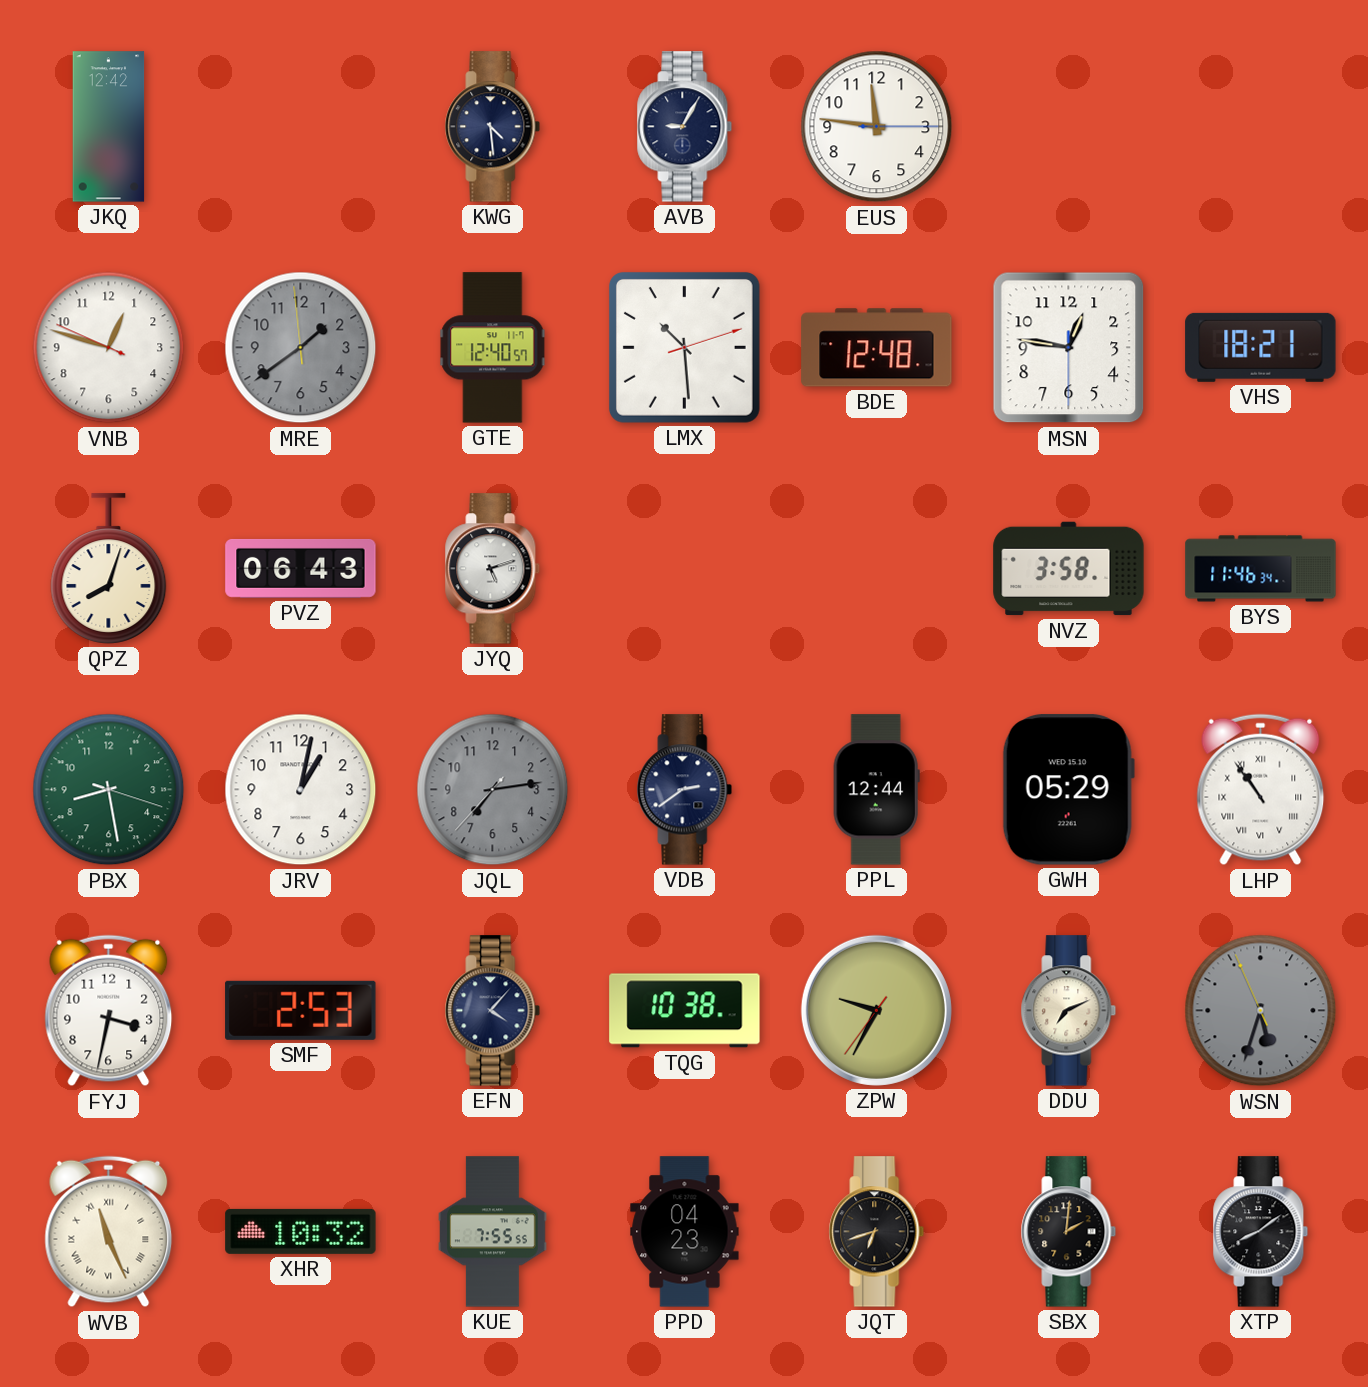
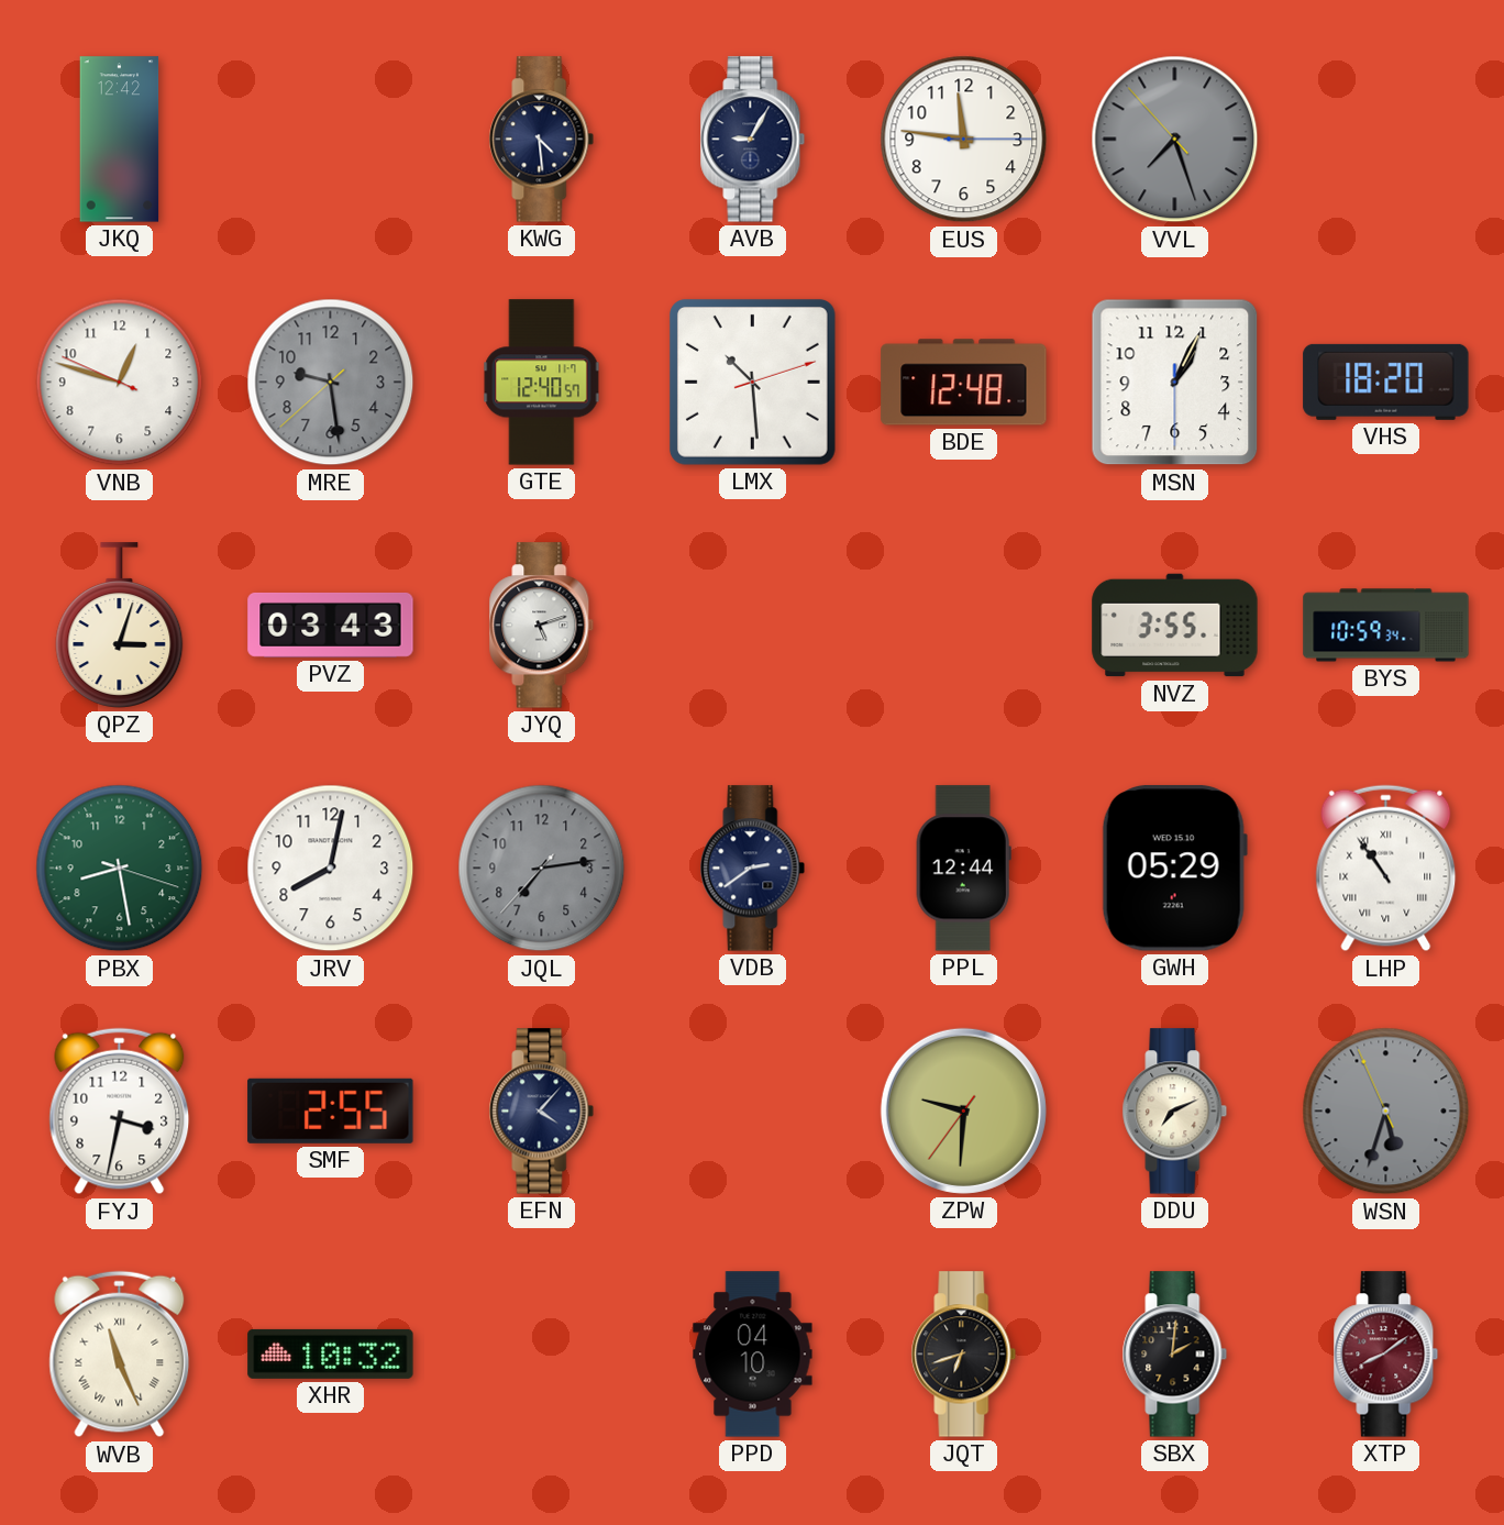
VVL: none -> 7:26
MRE: 1:38 -> 9:28
MSN: 12:46 -> 1:04
VHS: 18:21 -> 18:20
QPZ: 8:03 -> 3:03
PVZ: 06:43 -> 03:43
NVZ: 3:58 -> 3:55
BYS: 11:46 -> 10:59
JRV: 1:02 -> 8:02
SMF: 2:53 -> 2:55
TQG: 10:38 -> none
ZPW: 9:34 -> 9:30
KUE: 7:55 -> none
PPD: 04:23 -> 04:10
XTP dial: black -> burgundy
